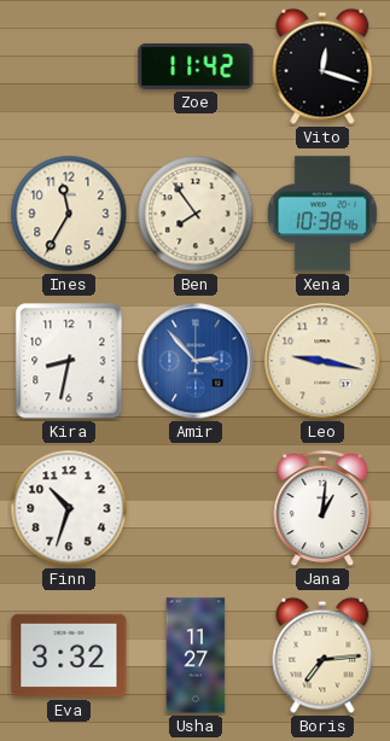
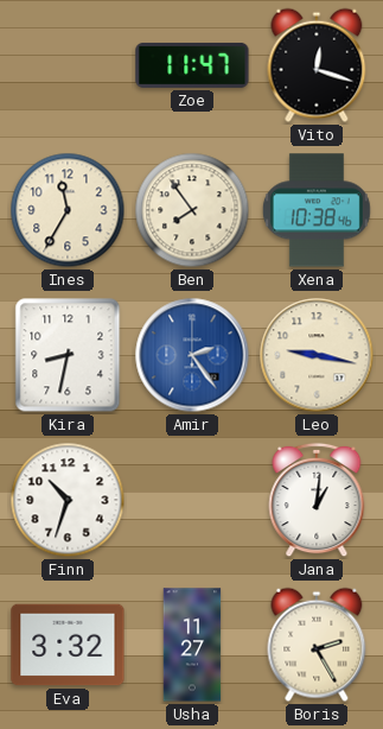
Zoe: 11:42 -> 11:47
Amir: 2:53 -> 2:24
Boris: 7:14 -> 2:25
